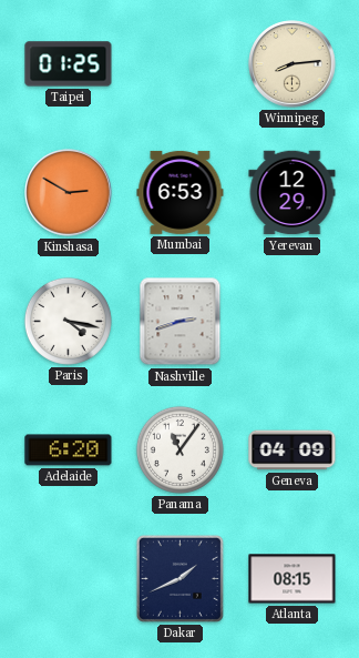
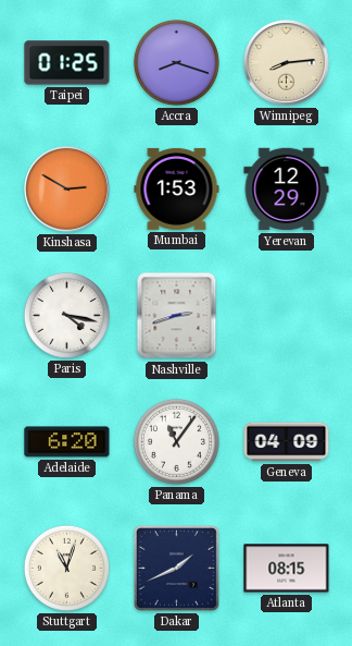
Accra: none -> 8:18
Mumbai: 6:53 -> 1:53
Stuttgart: none -> 11:03
